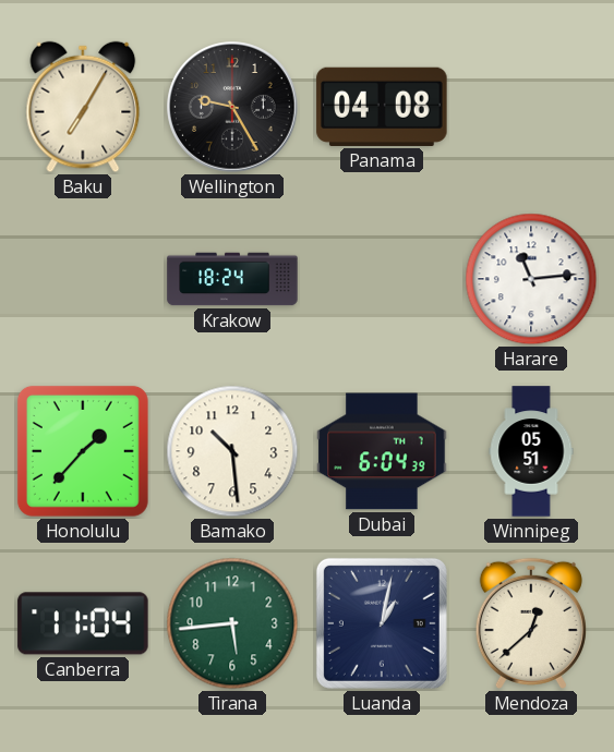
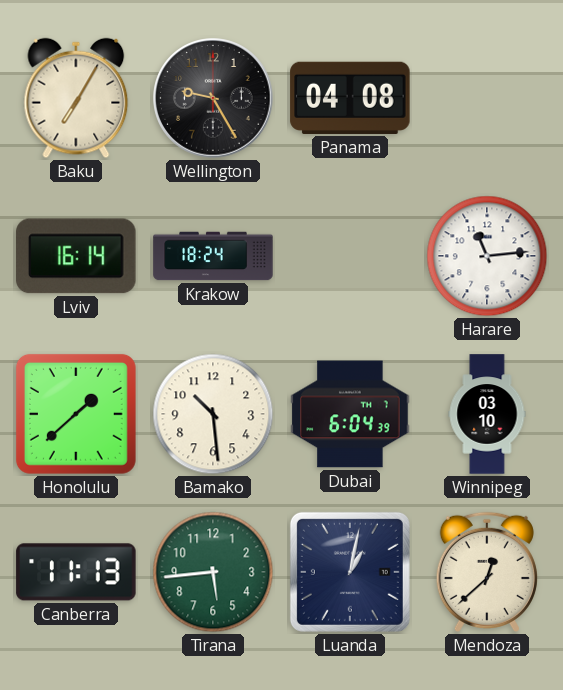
Lviv: none -> 16:14
Honolulu: 1:37 -> 1:38
Winnipeg: 05:51 -> 03:10
Canberra: 11:04 -> 11:13
